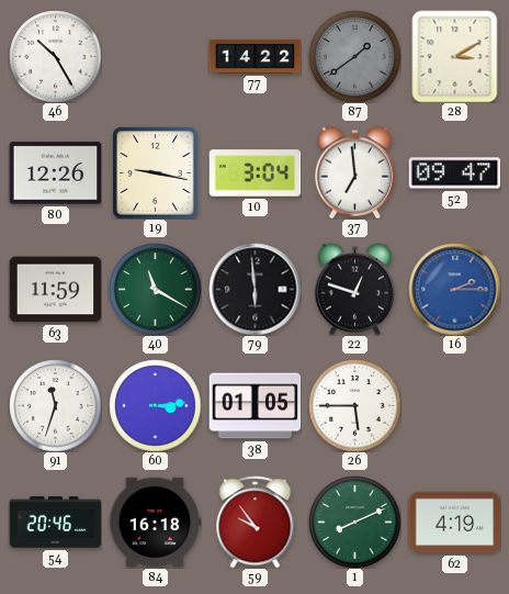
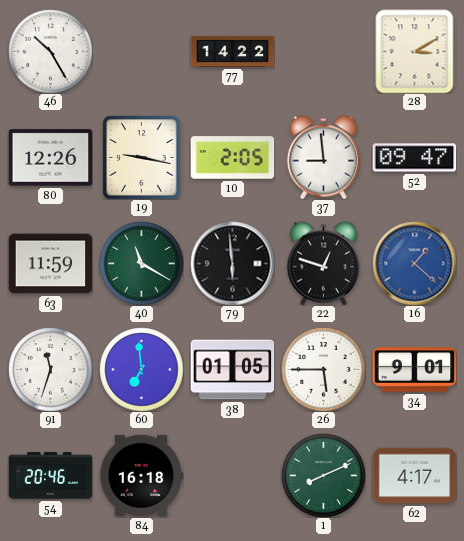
87: 1:39 -> none
10: 3:04 -> 2:05
37: 6:59 -> 8:59
16: 2:15 -> 1:22
60: 3:14 -> 6:59
34: none -> 9:01
59: 9:54 -> none
62: 4:19 -> 4:17
